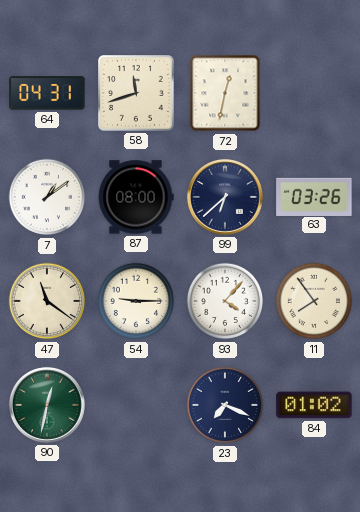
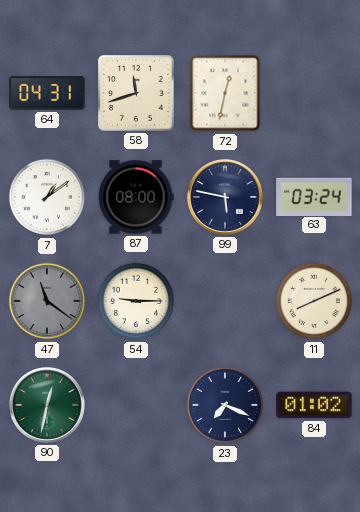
99: 6:38 -> 5:47
63: 03:26 -> 03:24
47 dial: cream -> grey
93: 4:07 -> none
11: 7:54 -> 8:11
